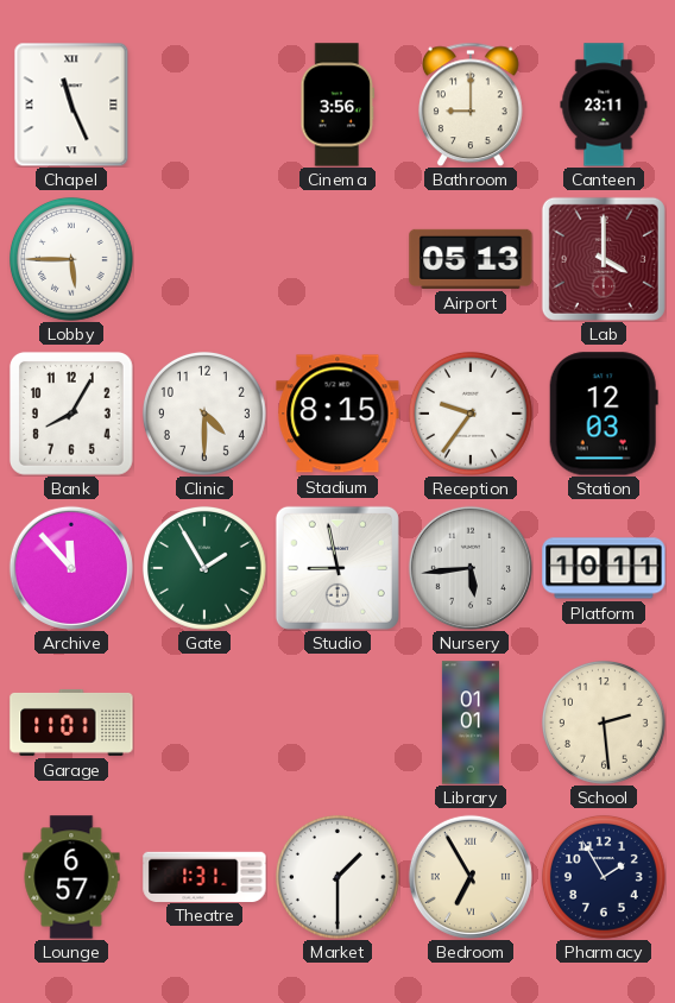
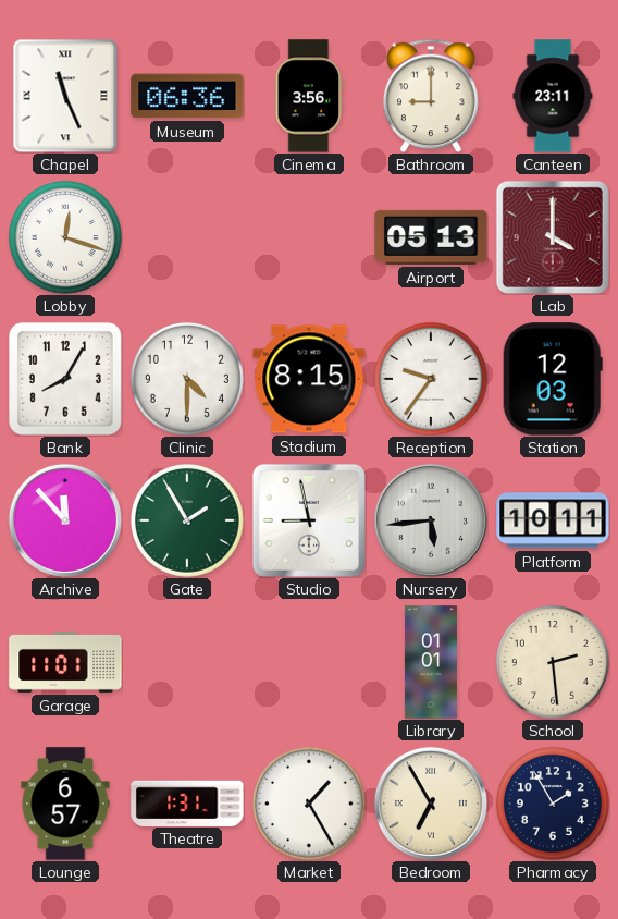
Museum: none -> 06:36
Lobby: 5:45 -> 12:18
Market: 1:30 -> 1:25
